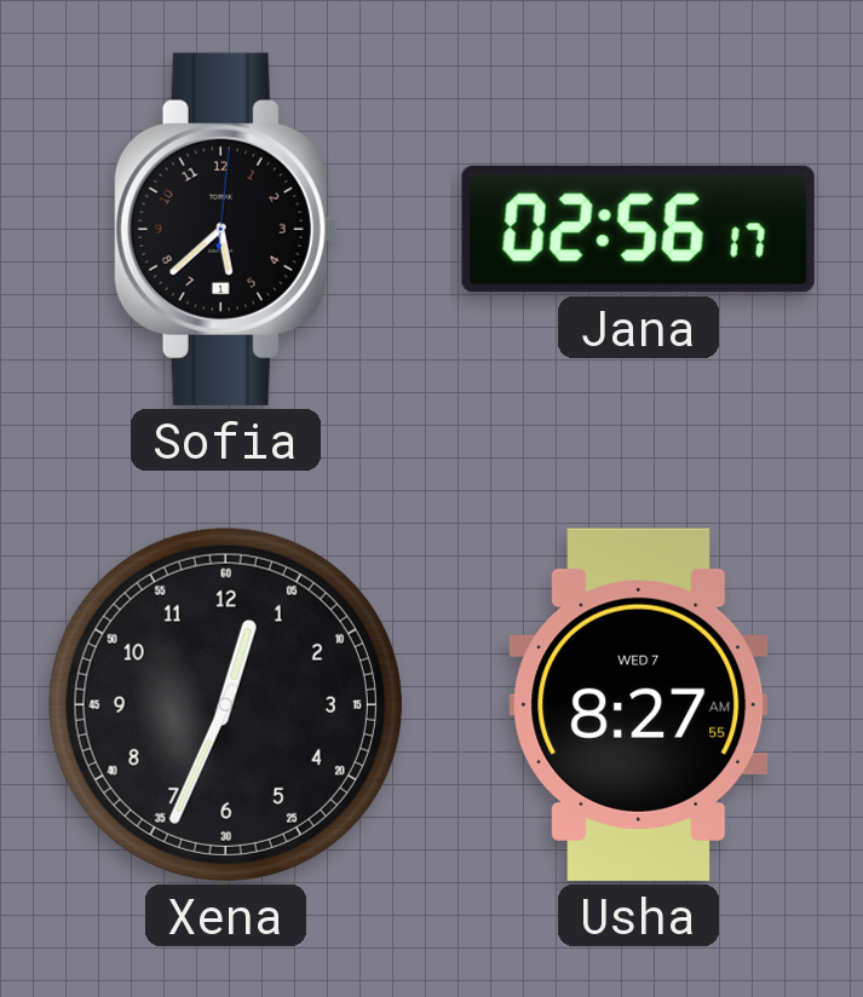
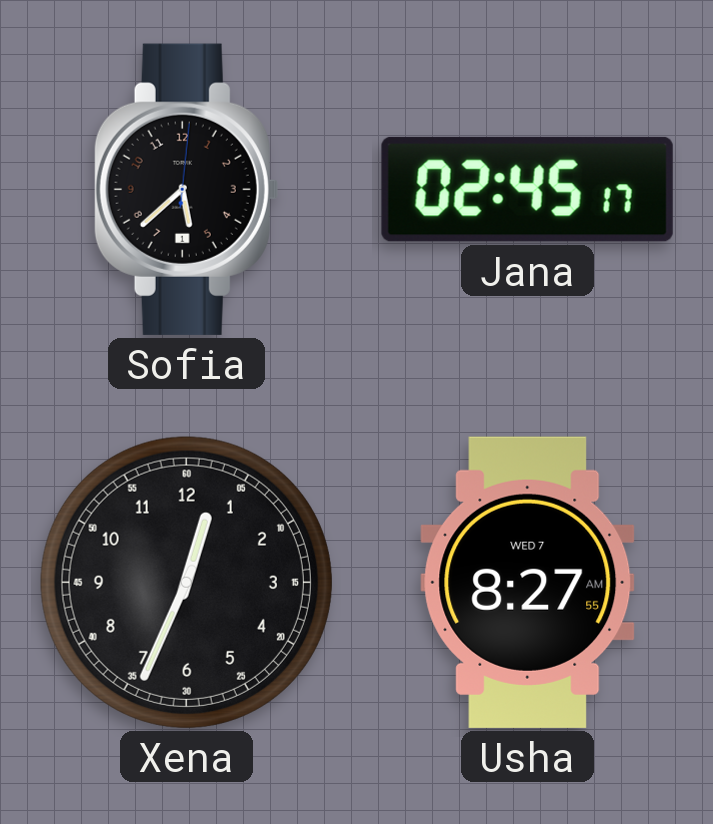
Jana: 02:56 -> 02:45
